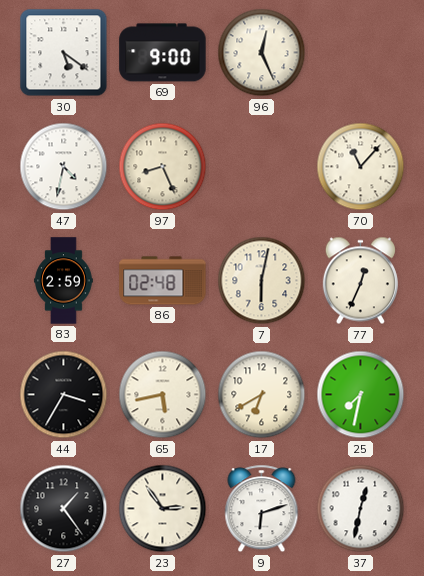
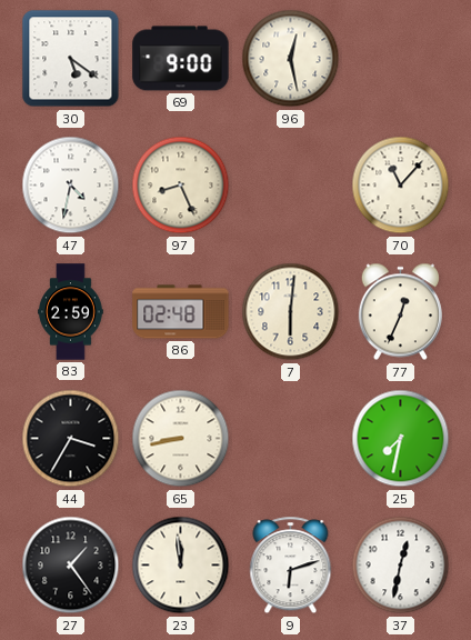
96: 12:26 -> 12:28
7: 6:02 -> 6:01
65: 5:43 -> 8:43
17: 6:40 -> none
23: 2:54 -> 11:59
